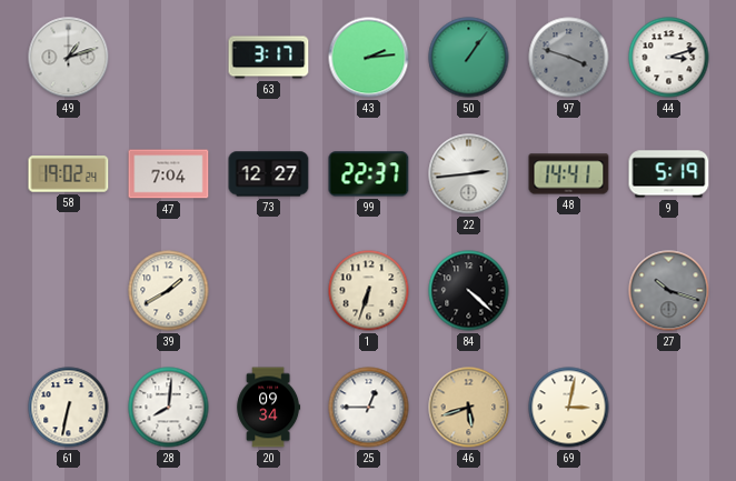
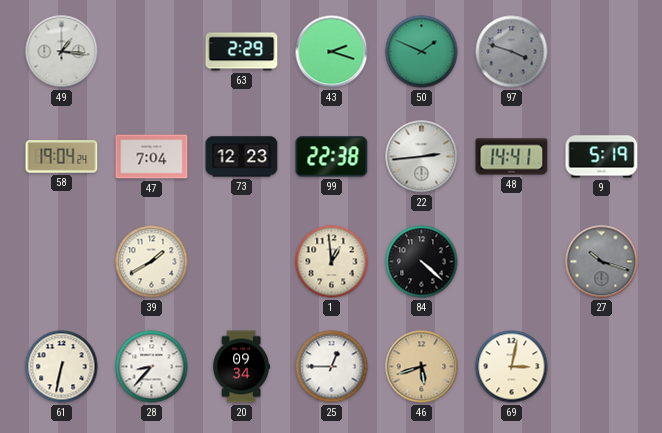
49: 1:12 -> 1:16
63: 3:17 -> 2:29
43: 2:14 -> 2:18
50: 1:06 -> 1:49
44: 3:12 -> none
58: 19:02 -> 19:04
73: 12:27 -> 12:23
99: 22:37 -> 22:38
1: 6:33 -> 12:59
28: 8:01 -> 8:37
